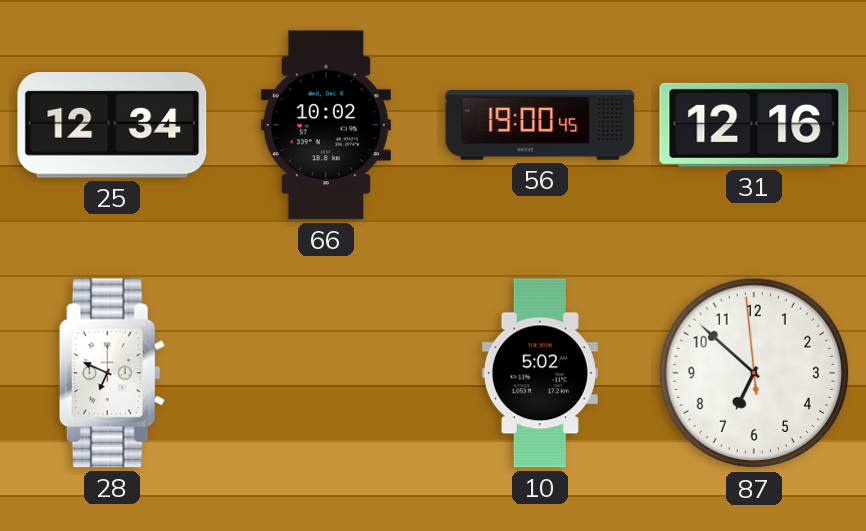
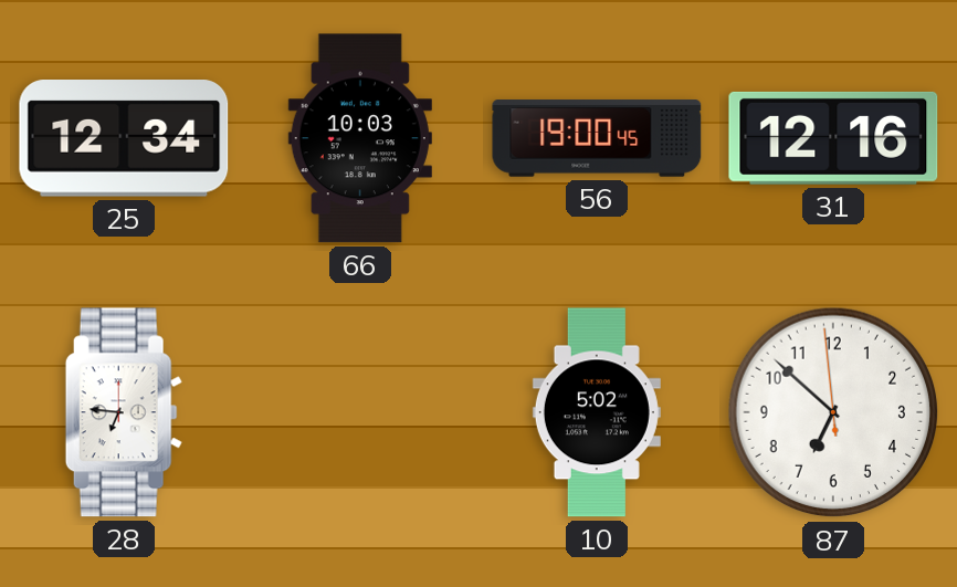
66: 10:02 -> 10:03
28: 6:49 -> 6:46
